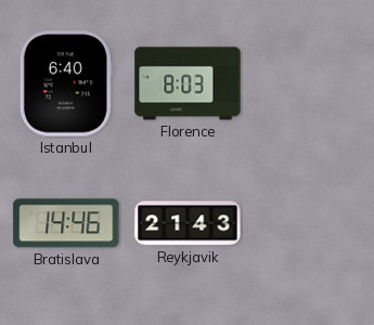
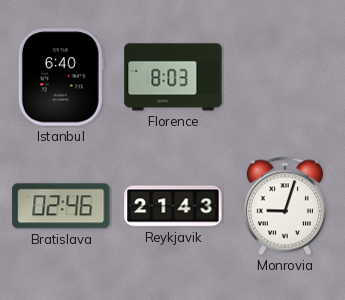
Bratislava: 14:46 -> 02:46
Monrovia: none -> 9:03
